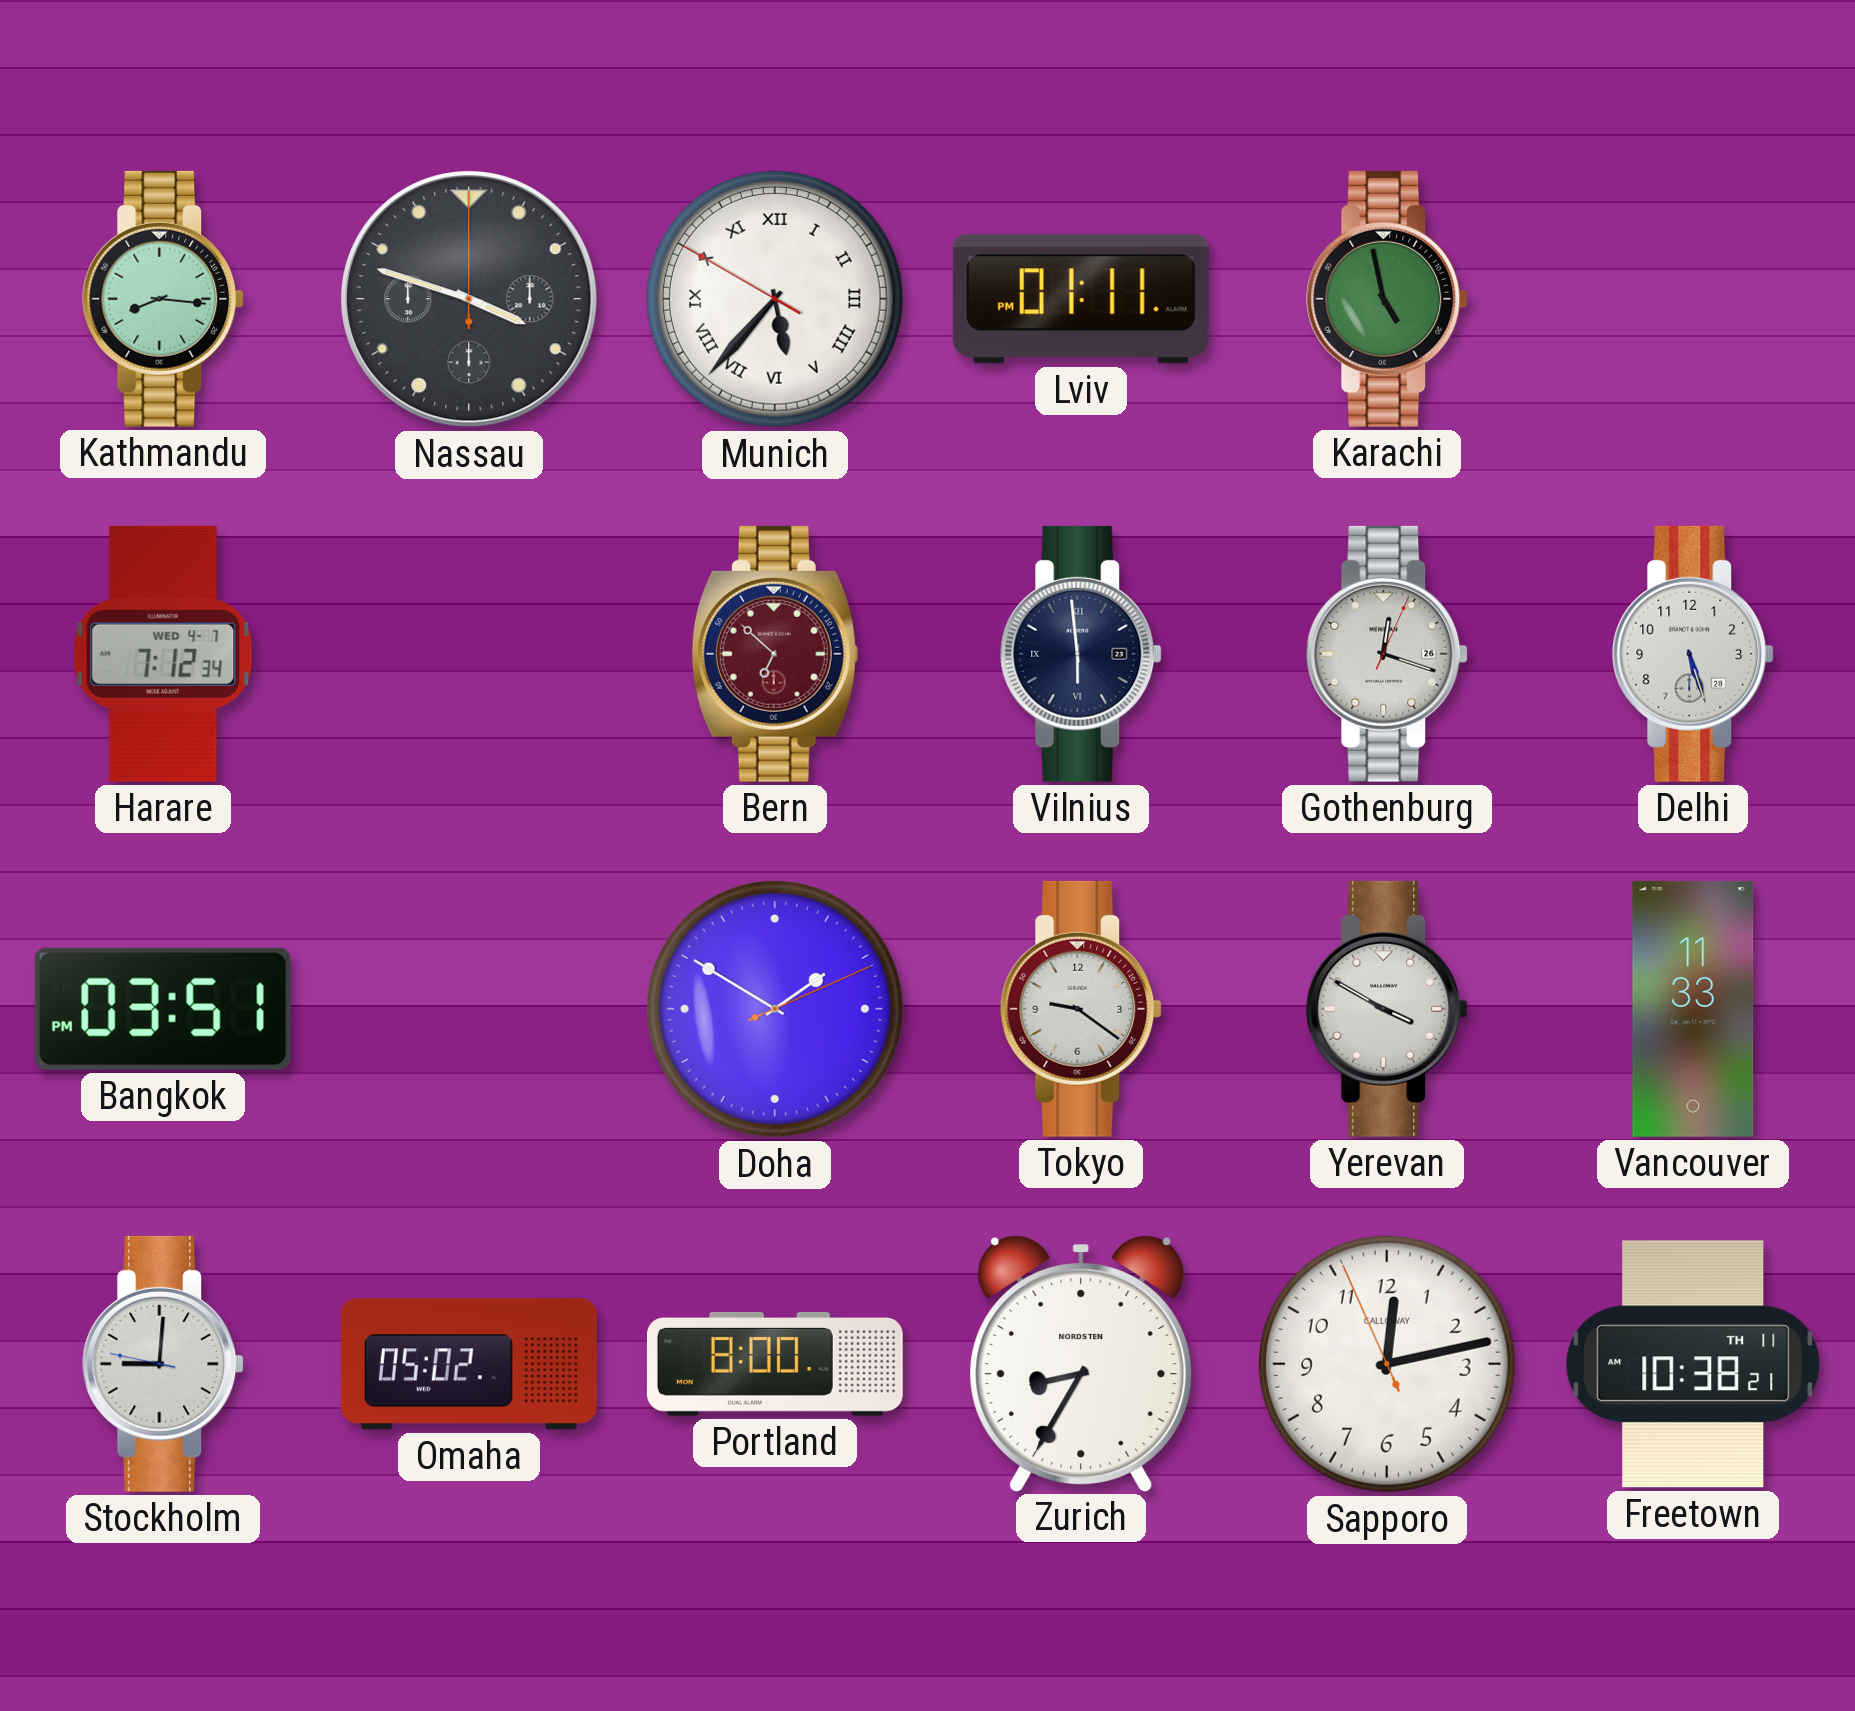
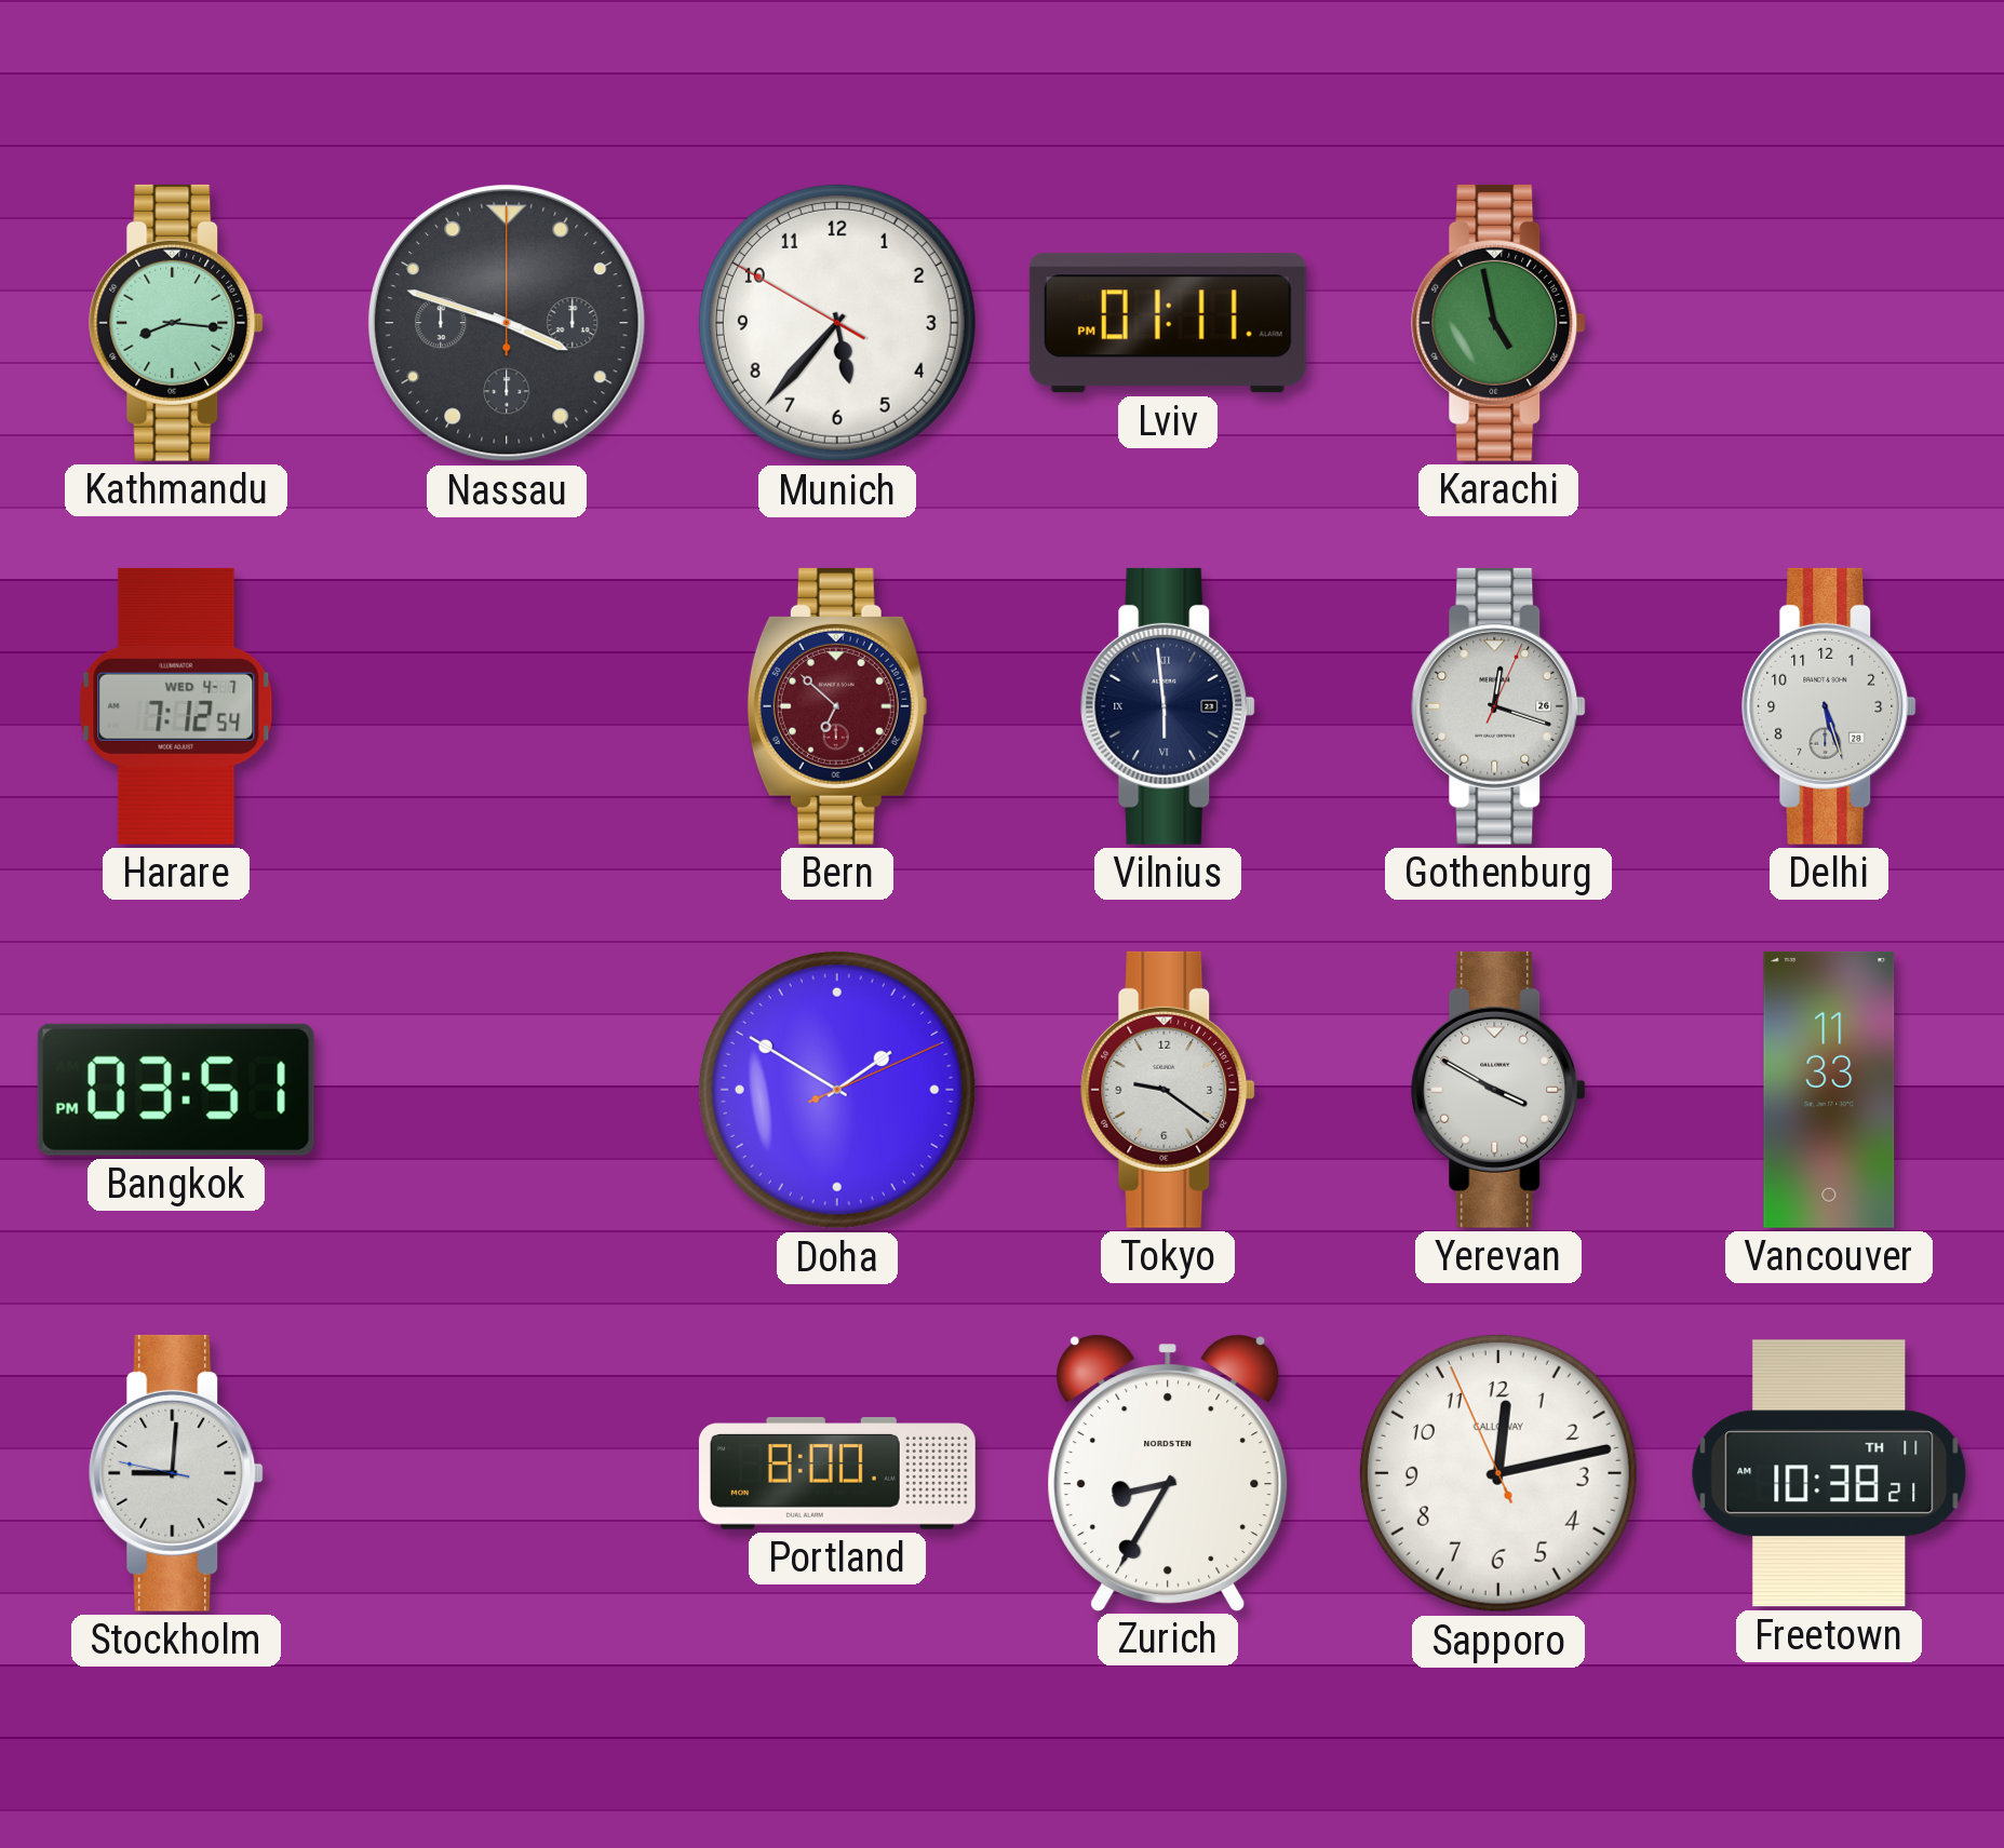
Munich numerals: Roman -> Arabic
Harare: 7:12:34 -> 7:12:54
Omaha: 05:02 -> none
